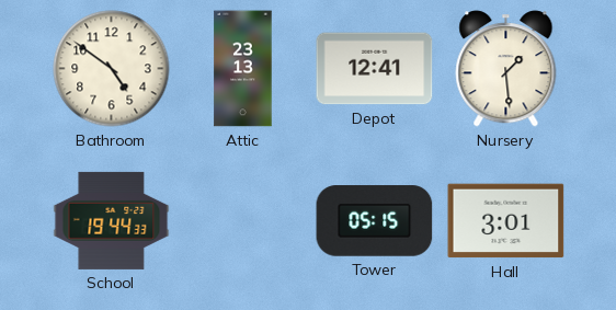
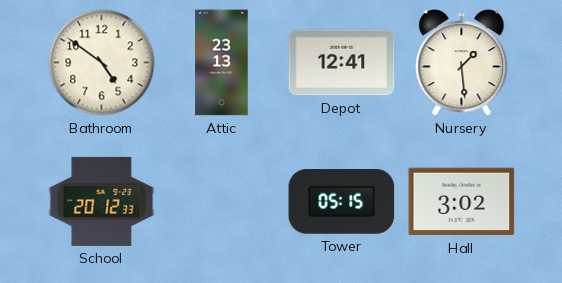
School: 19:44 -> 20:12
Hall: 3:01 -> 3:02
